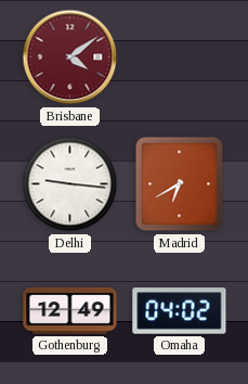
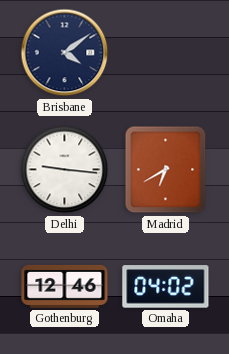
Brisbane dial: burgundy -> navy
Gothenburg: 12:49 -> 12:46
